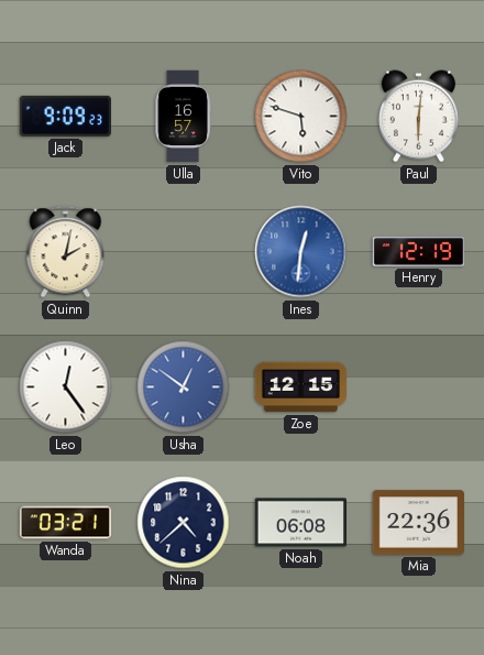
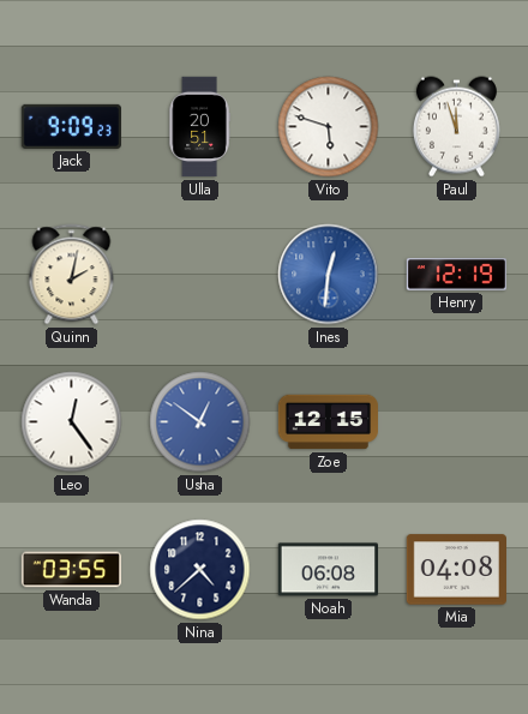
Ulla: 16:57 -> 20:51
Paul: 6:01 -> 11:57
Wanda: 03:21 -> 03:55
Mia: 22:36 -> 04:08
